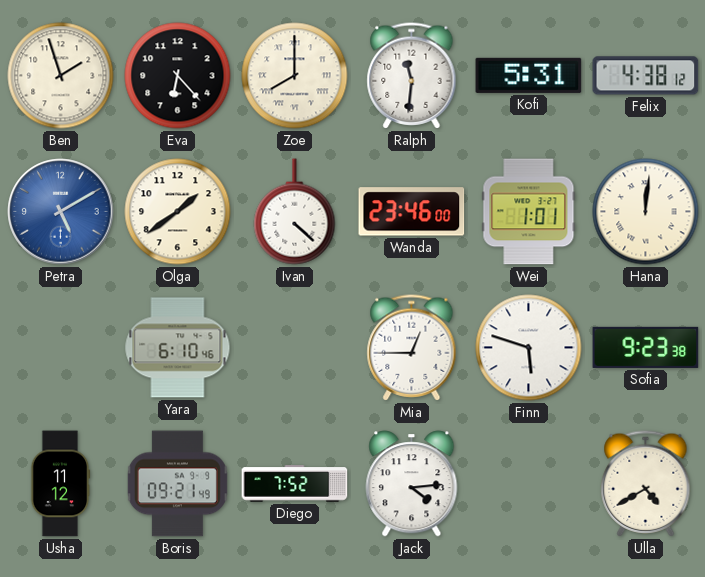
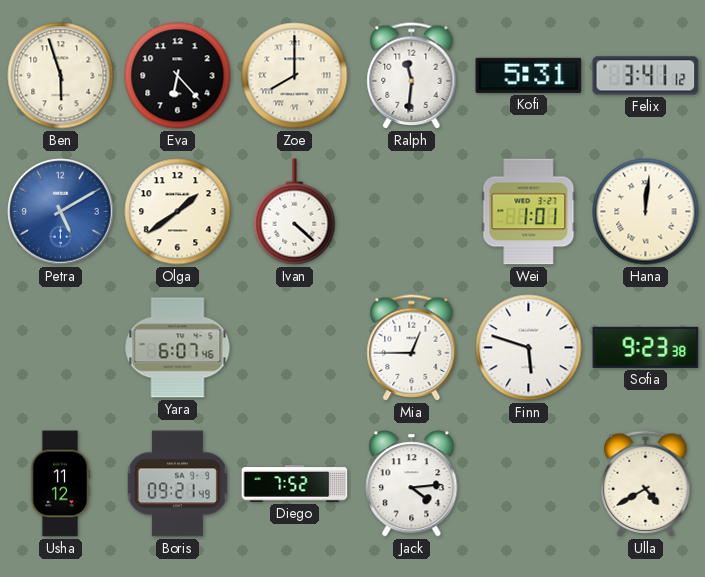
Ben: 1:57 -> 5:57
Felix: 4:38 -> 3:41
Wanda: 23:46 -> none
Yara: 6:10 -> 6:07
